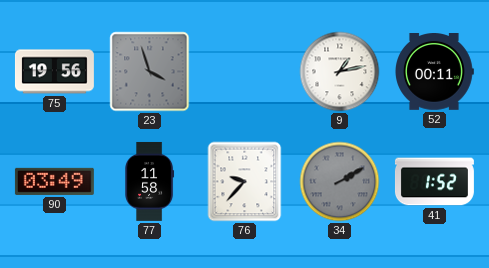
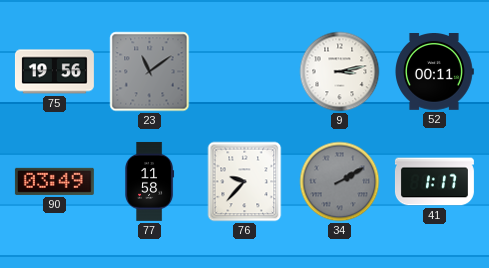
23: 3:57 -> 11:09
9: 1:13 -> 3:13
41: 1:52 -> 1:17
